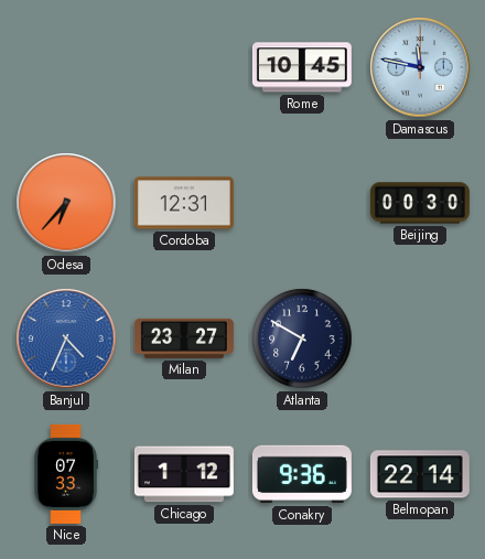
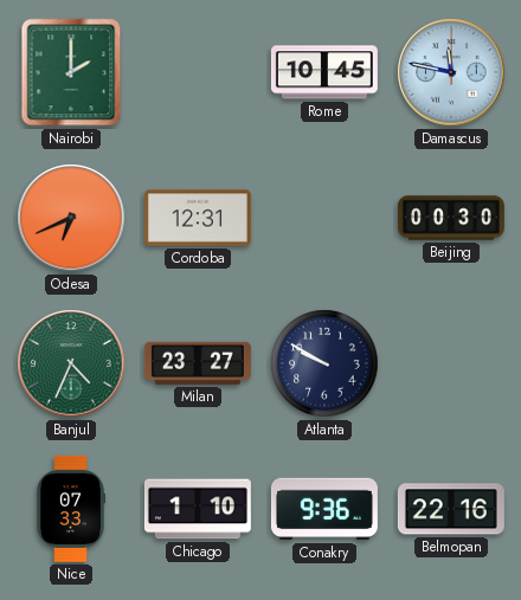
Nairobi: none -> 2:00
Odesa: 6:37 -> 6:41
Banjul dial: blue -> green
Atlanta: 6:50 -> 9:50
Chicago: 1:12 -> 1:10
Belmopan: 22:14 -> 22:16
